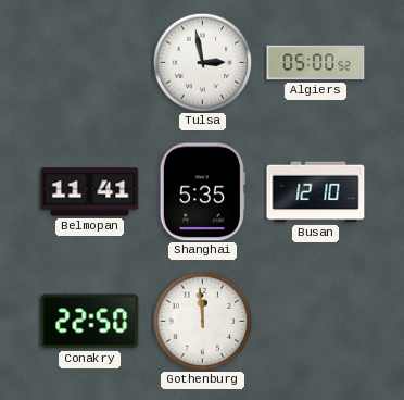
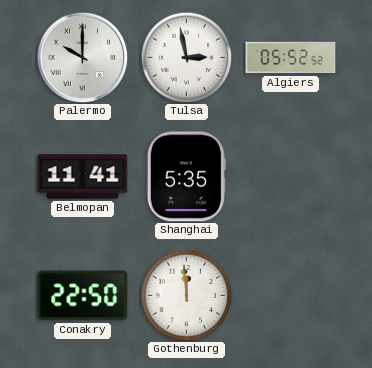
Palermo: none -> 10:00
Algiers: 05:00 -> 05:52
Busan: 12:10 -> none
